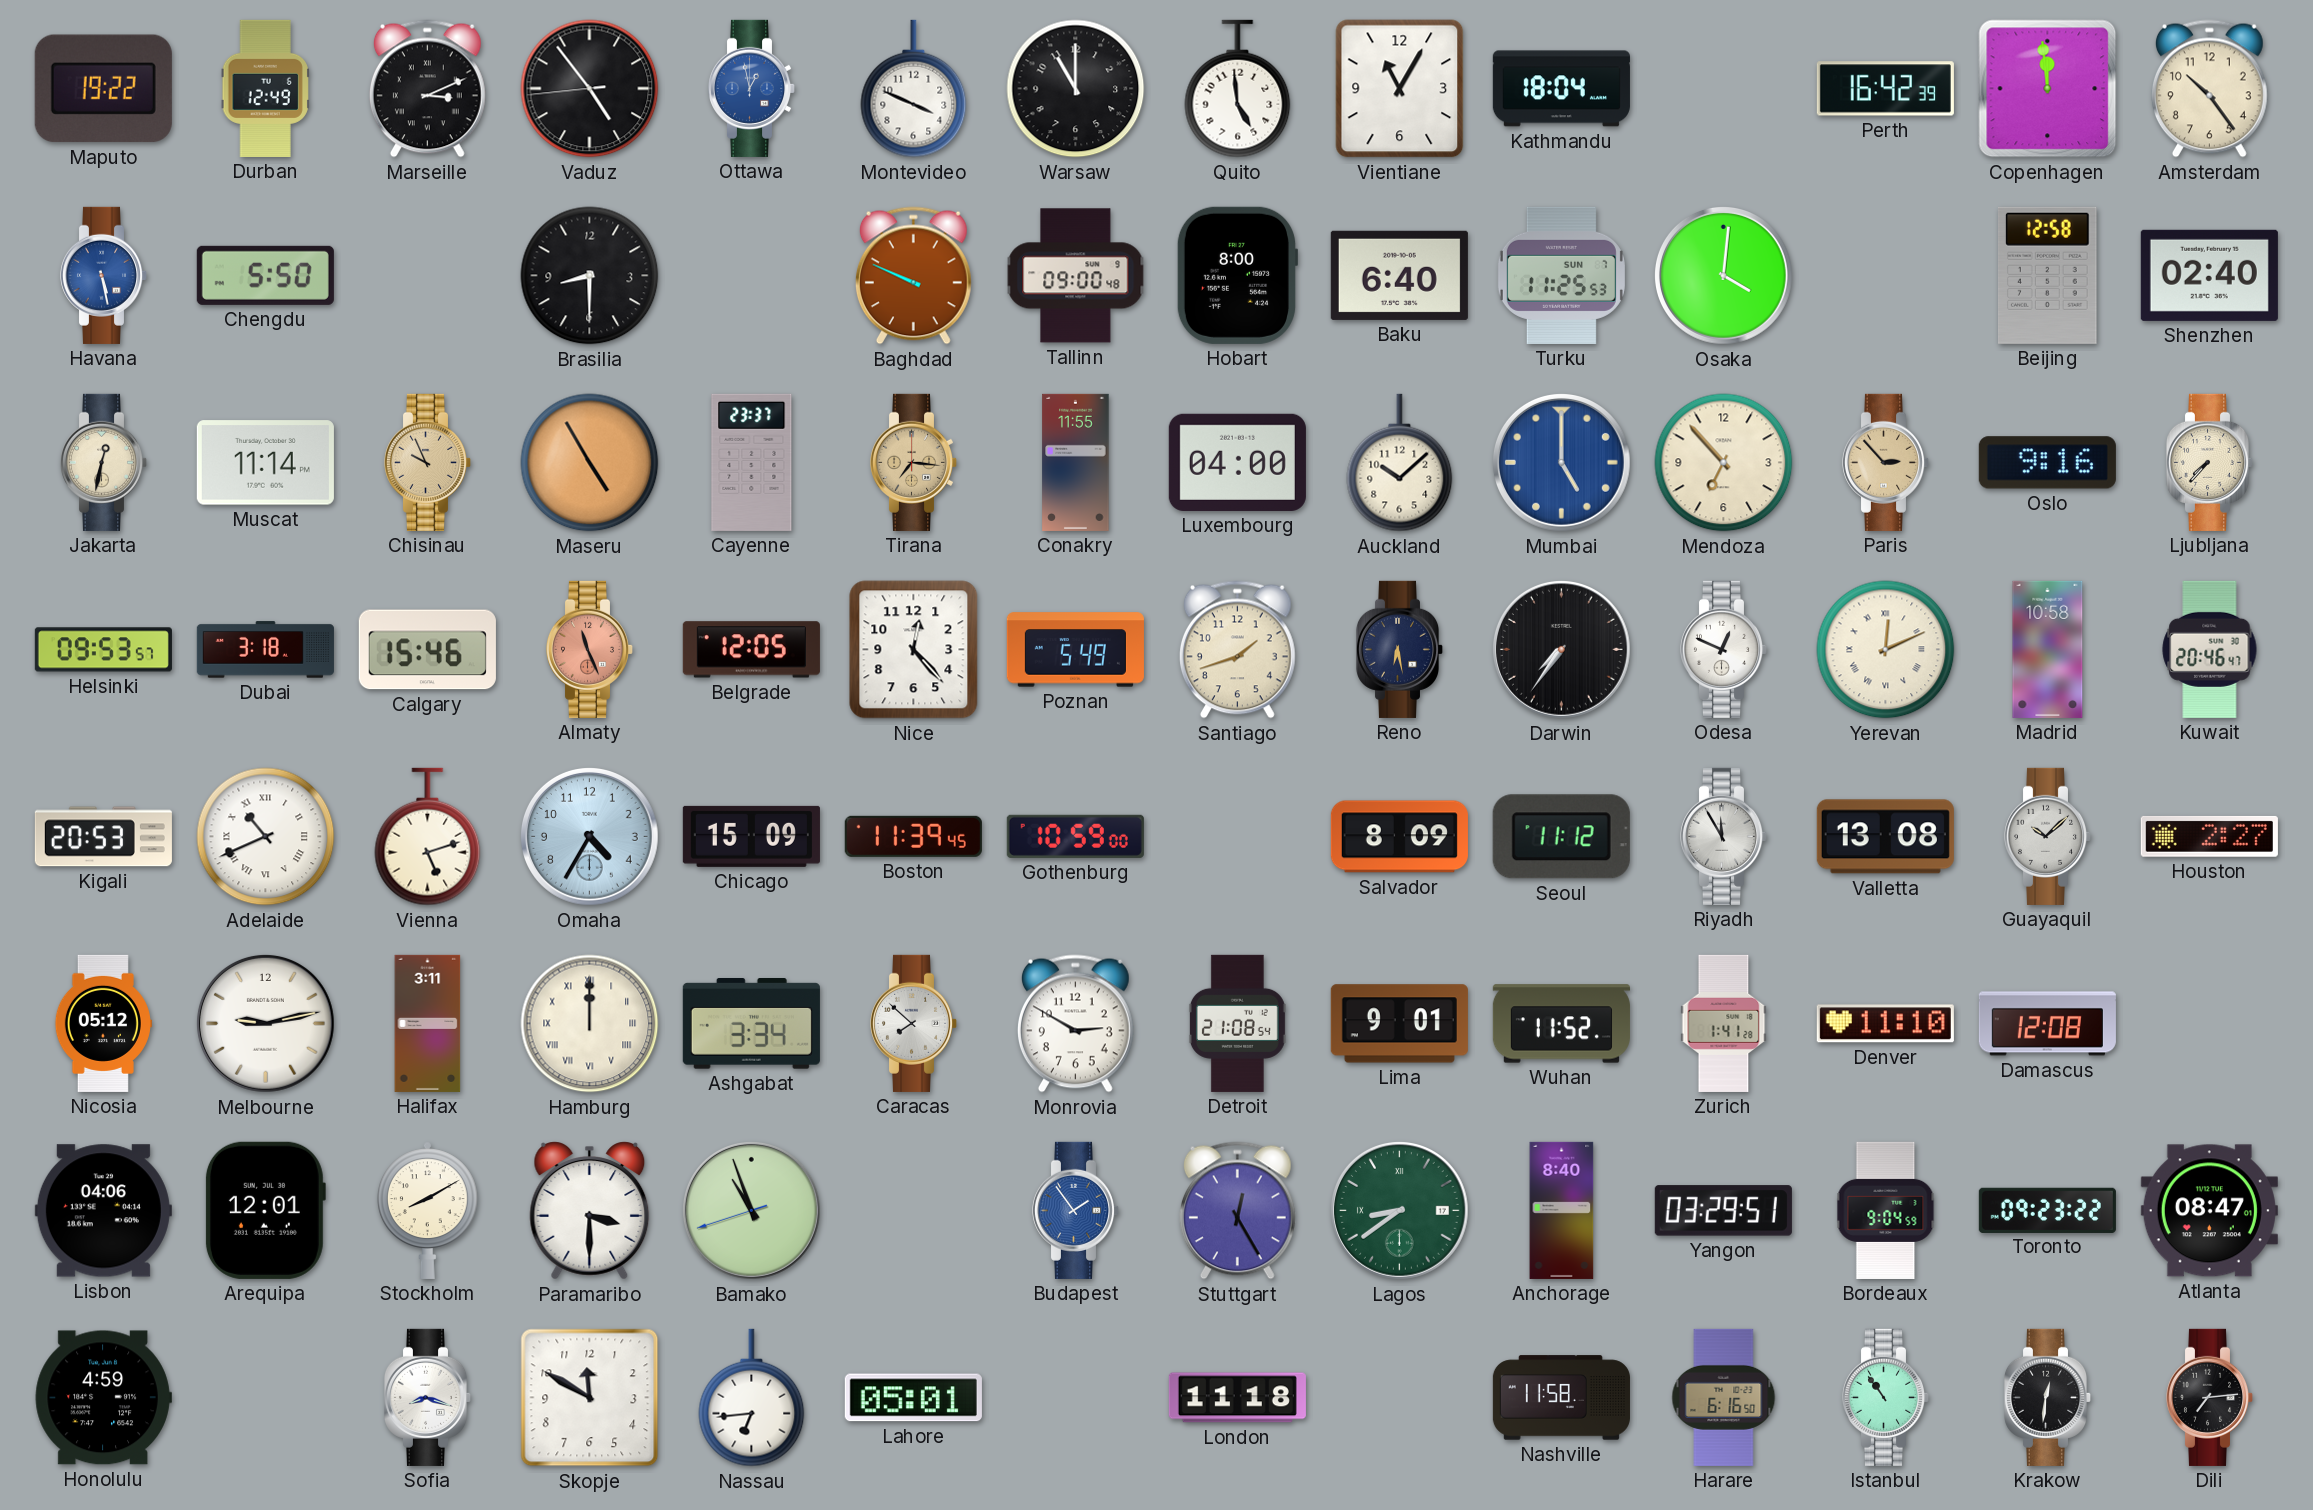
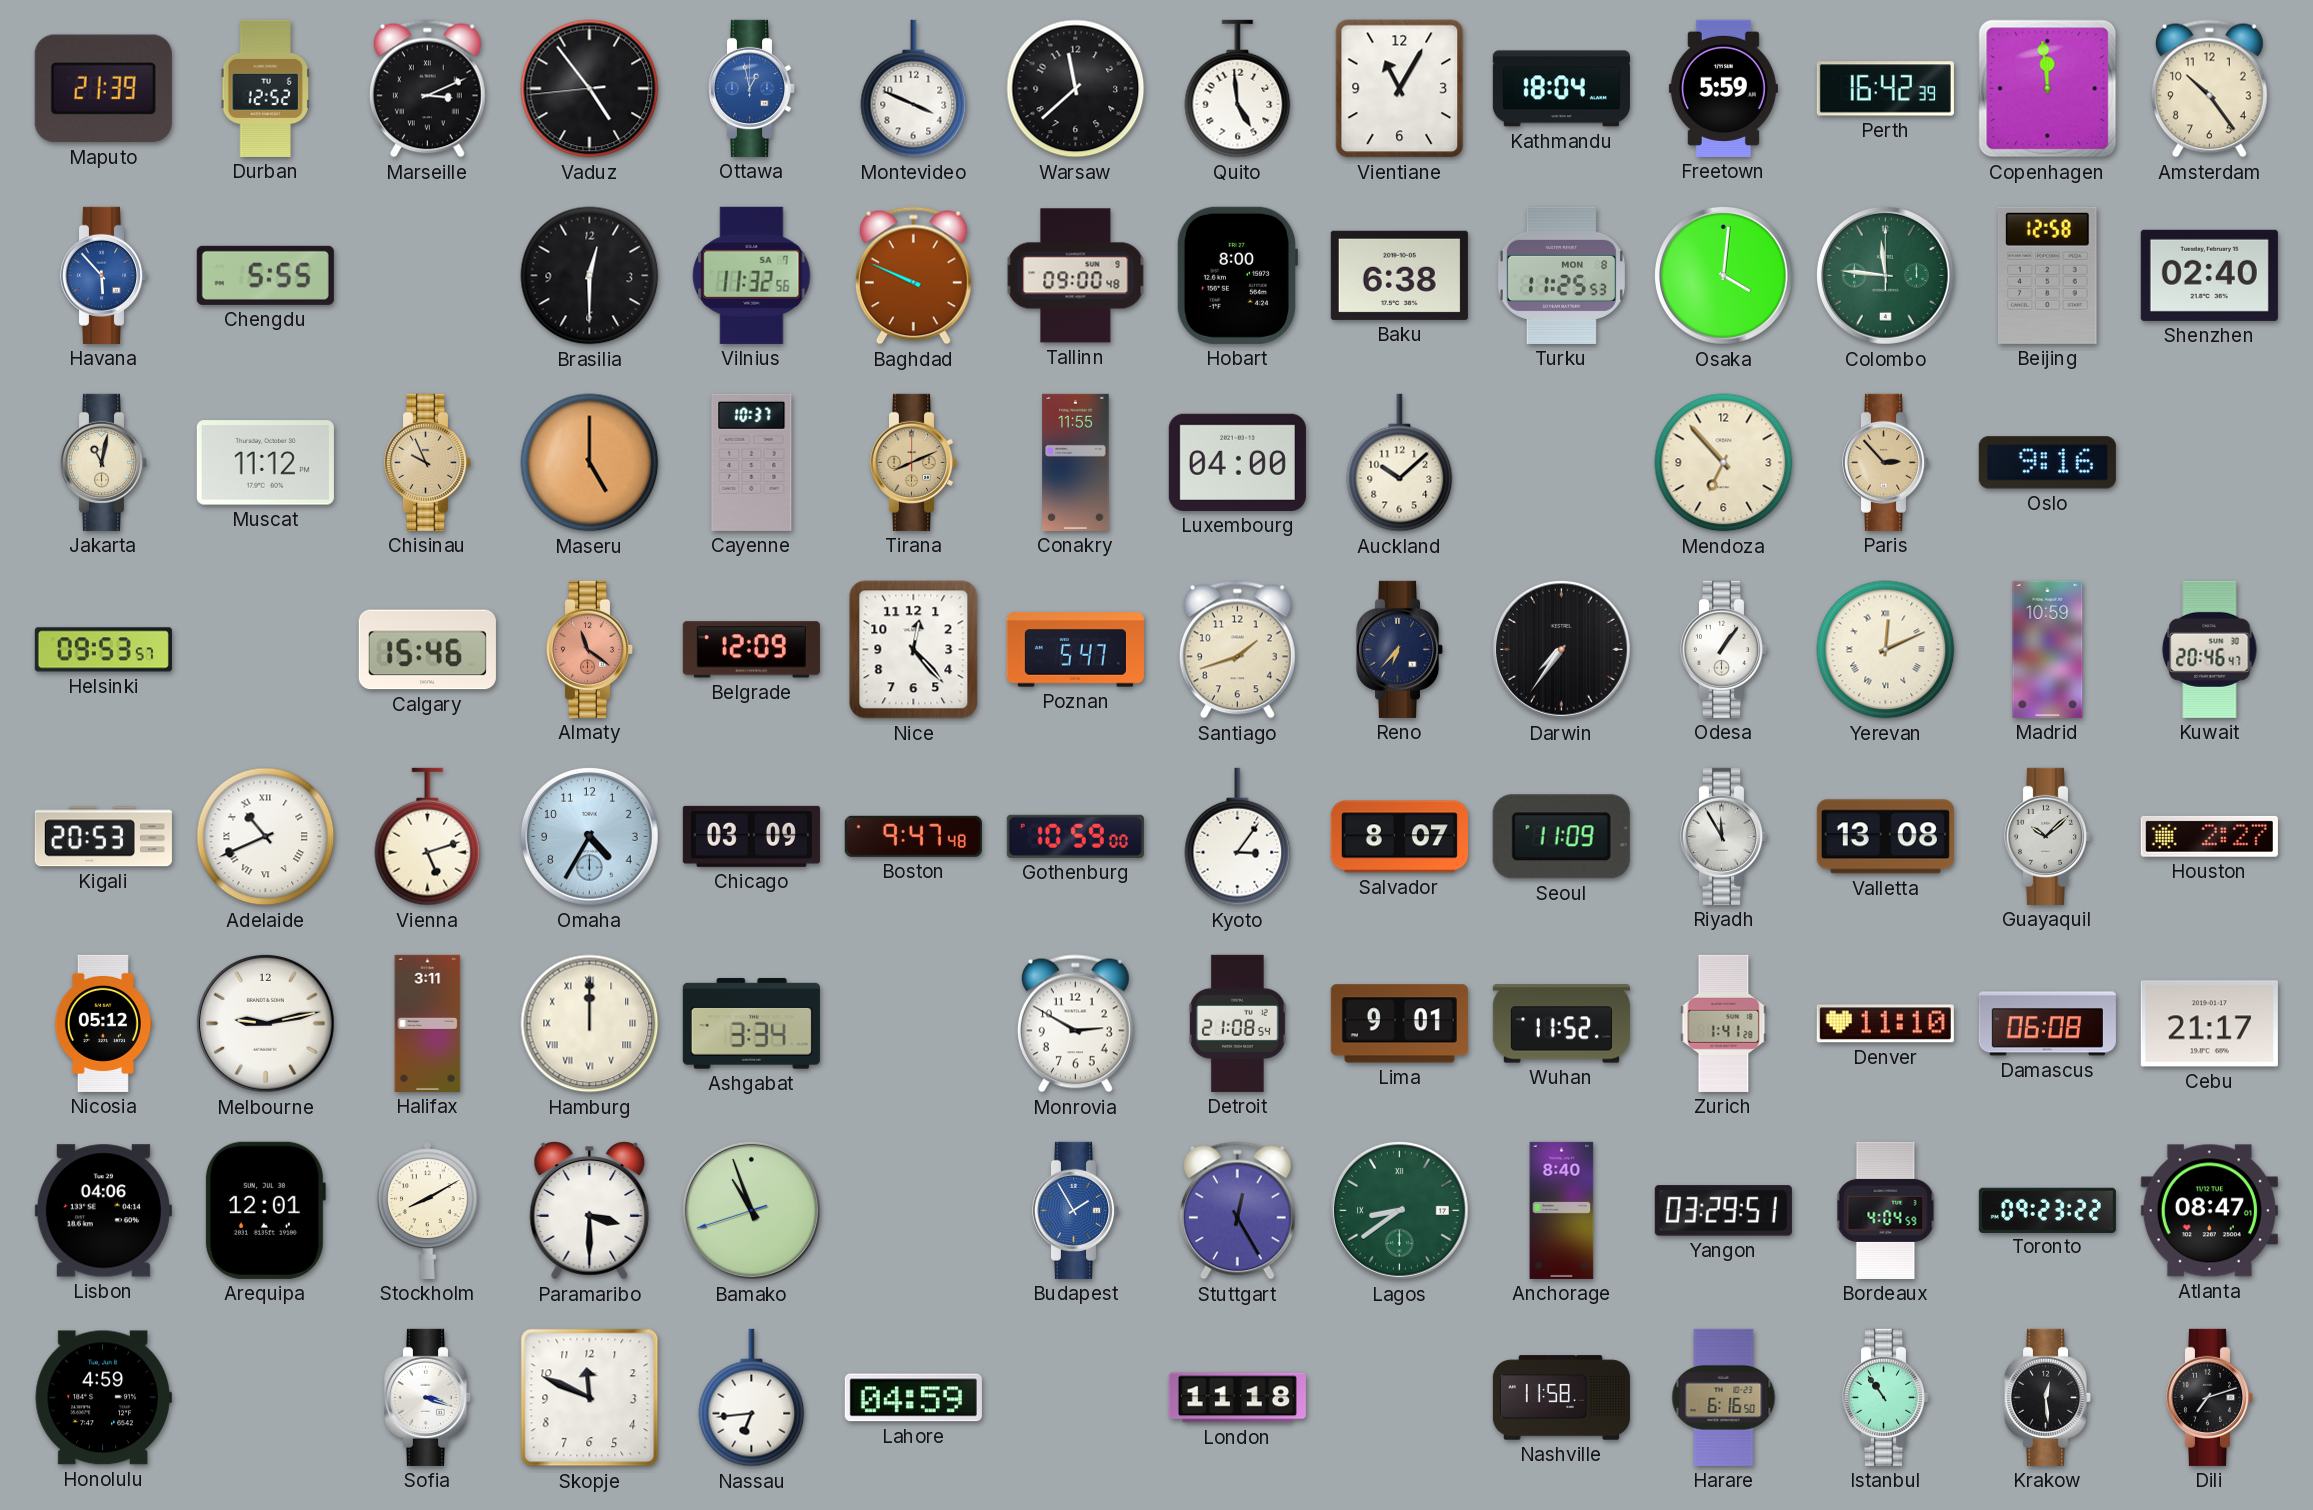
Maputo: 19:22 -> 21:39
Durban: 12:49 -> 12:52
Warsaw: 11:00 -> 11:38
Freetown: none -> 5:59
Havana: 5:28 -> 5:53
Chengdu: 5:50 -> 5:55
Brasilia: 8:30 -> 12:30
Vilnius: none -> 11:32
Baku: 6:40 -> 6:38
Turku date: SUN 7 -> MON 8
Colombo: none -> 11:46
Jakarta: 12:32 -> 11:02
Muscat: 11:14 -> 11:12
Maseru: 4:55 -> 5:00
Cayenne: 23:37 -> 10:37
Tirana: 7:16 -> 8:11
Mumbai: 5:00 -> none
Ljubljana: 7:37 -> none
Dubai: 3:18 -> none
Almaty: 11:26 -> 11:21
Belgrade: 12:05 -> 12:09
Poznan: 5:49 -> 5:47
Reno: 6:28 -> 6:37
Odesa: 12:49 -> 1:06
Madrid: 10:58 -> 10:59
Chicago: 15:09 -> 03:09
Boston: 11:39 -> 9:47
Kyoto: none -> 3:06
Salvador: 8:09 -> 8:07
Seoul: 11:12 -> 11:09
Caracas: 7:52 -> none
Damascus: 12:08 -> 06:08
Cebu: none -> 21:17
Budapest: 1:54 -> 1:55
Bordeaux: 9:04 -> 4:04
Sofia: 8:18 -> 3:18
Skopje: 11:50 -> 11:49
Lahore: 05:01 -> 04:59
Krakow: 12:31 -> 12:29
Dili: 7:14 -> 7:12
